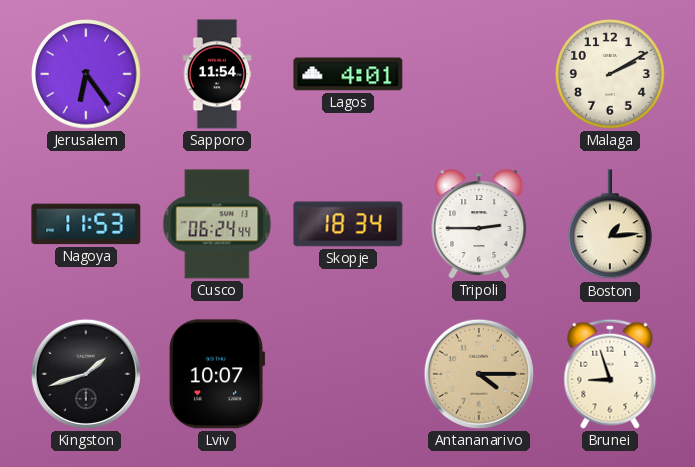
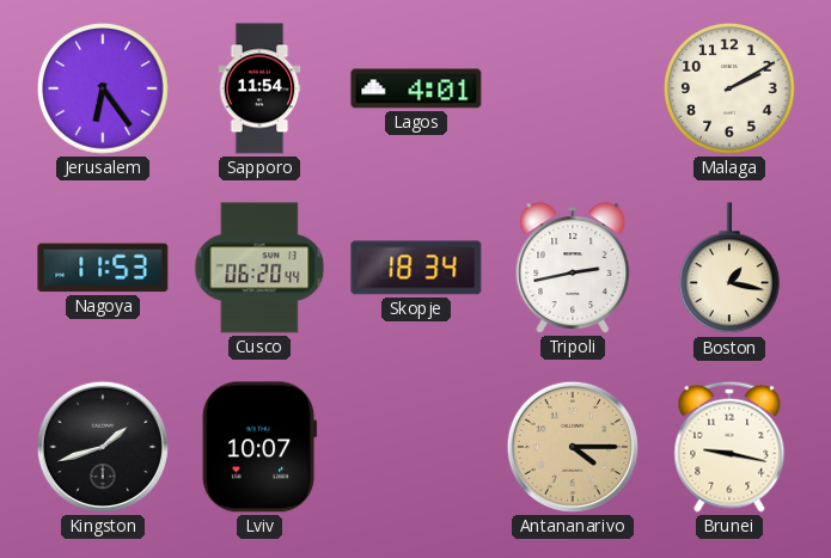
Cusco: 06:24 -> 06:20
Tripoli: 2:45 -> 2:43
Boston: 1:14 -> 1:17
Brunei: 8:57 -> 9:17
